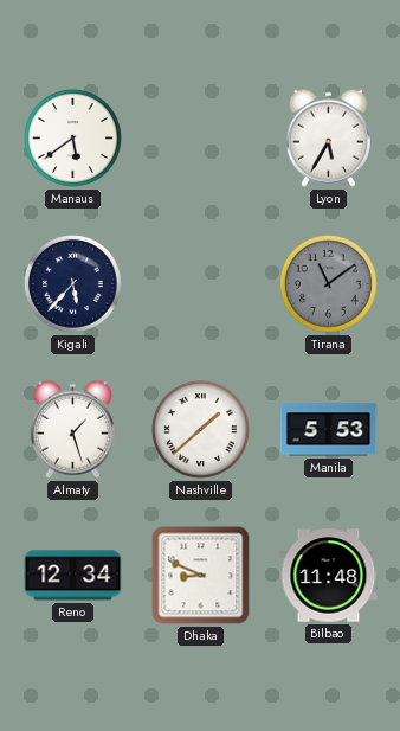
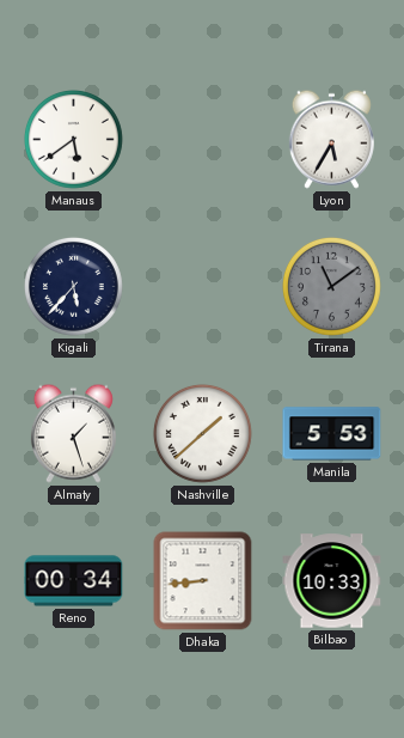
Reno: 12:34 -> 00:34
Dhaka: 8:49 -> 8:44
Bilbao: 11:48 -> 10:33
